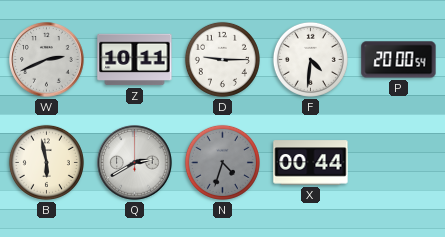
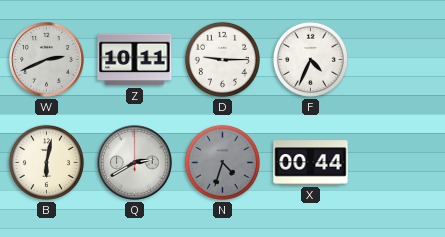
F: 4:31 -> 4:34
P: 20:00 -> none
B: 5:58 -> 6:02
